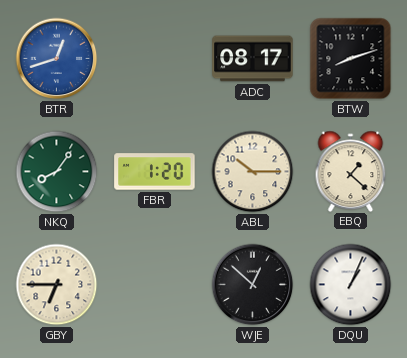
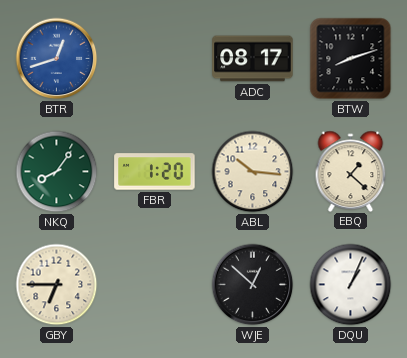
ABL: 10:15 -> 10:16
